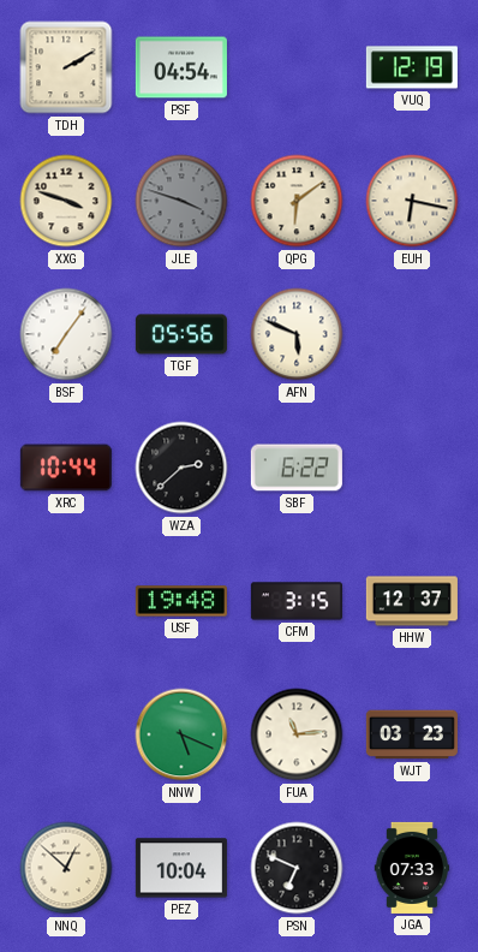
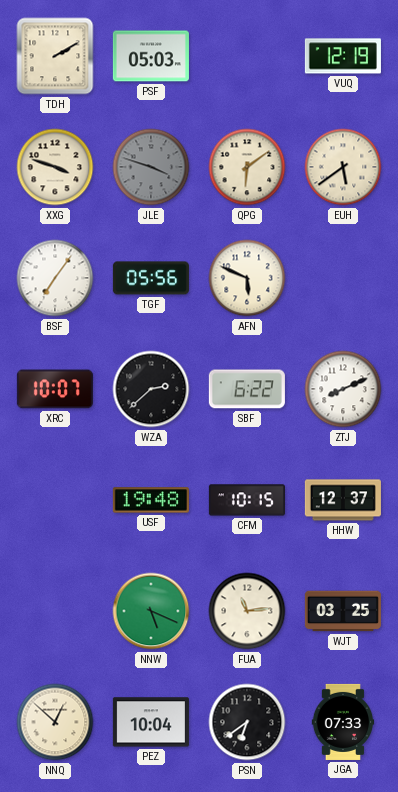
PSF: 04:54 -> 05:03
EUH: 6:17 -> 5:39
XRC: 10:44 -> 10:07
ZTJ: none -> 8:11
CFM: 3:15 -> 10:15
WJT: 03:23 -> 03:25
PSN: 6:49 -> 6:39
